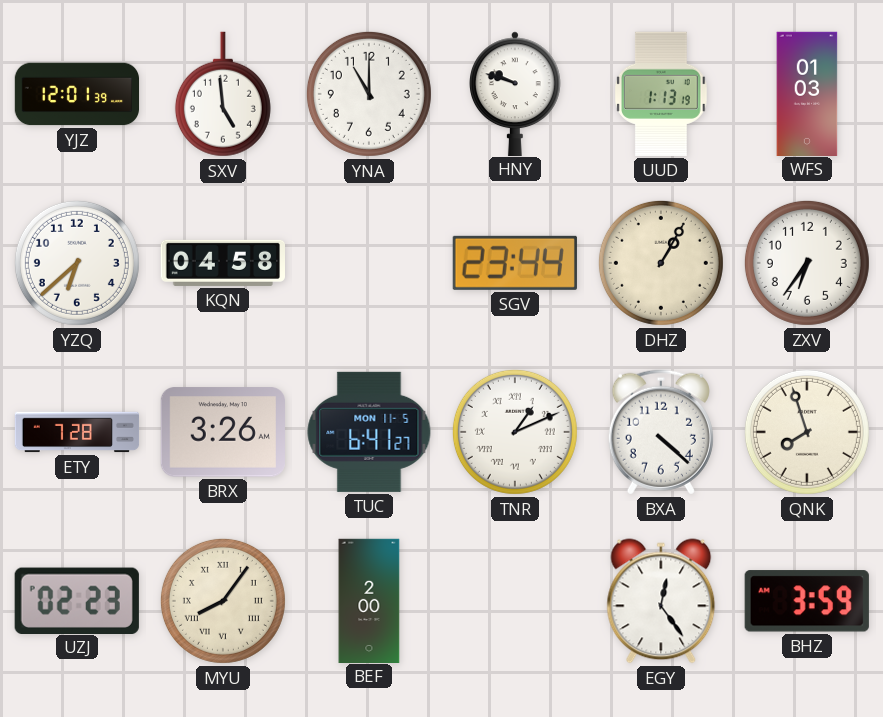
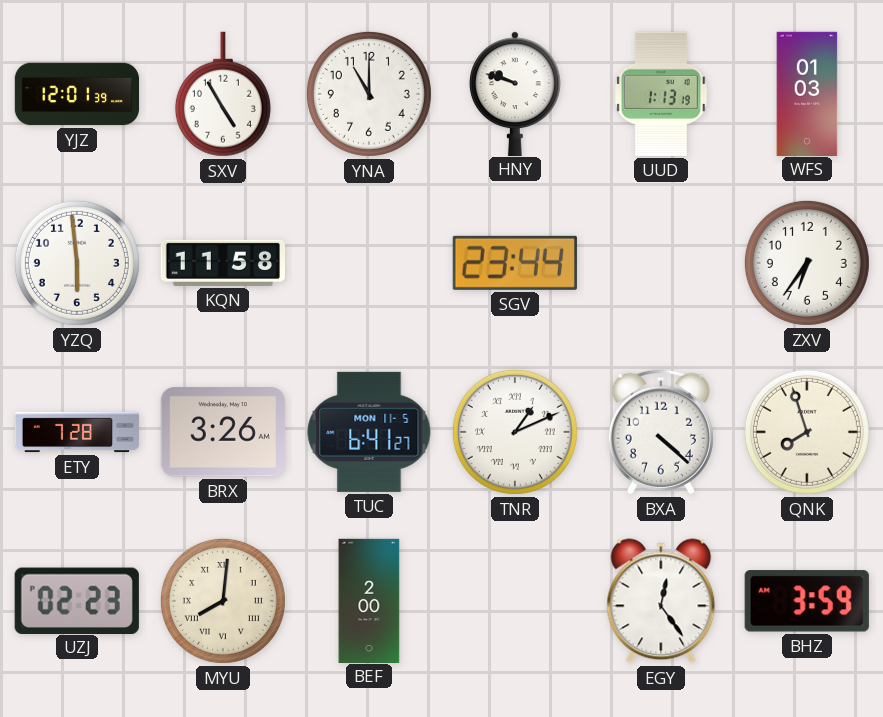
SXV: 4:59 -> 4:55
YZQ: 6:38 -> 5:59
KQN: 04:58 -> 11:58
DHZ: 1:05 -> none
MYU: 8:06 -> 8:01
